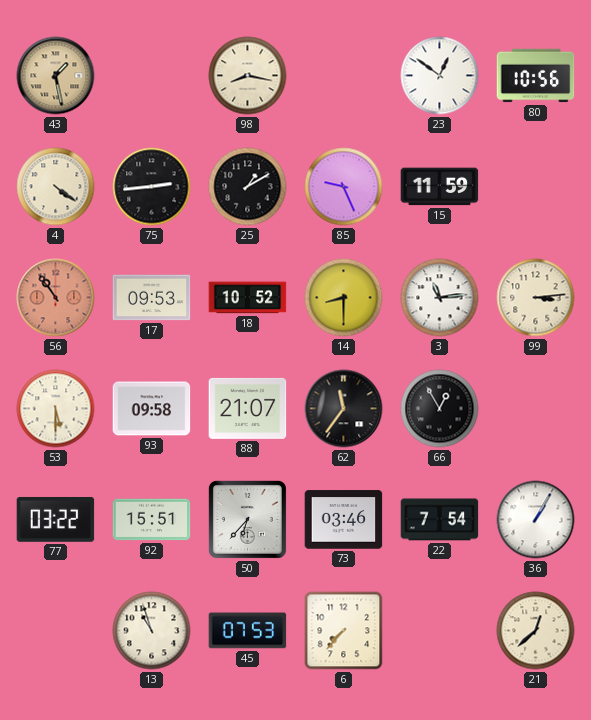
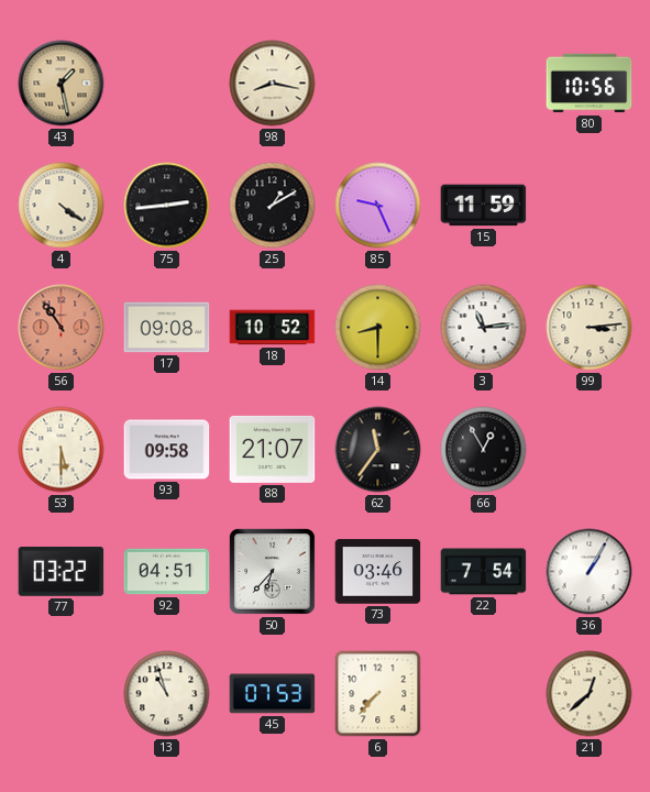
23: 12:51 -> none
17: 09:53 -> 09:08
92: 15:51 -> 04:51
